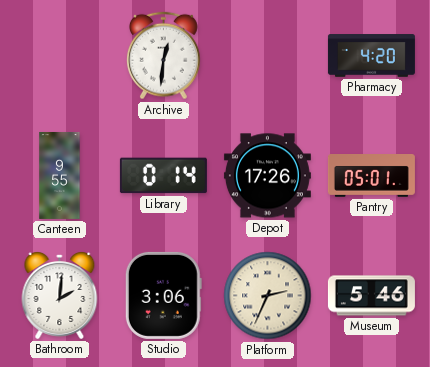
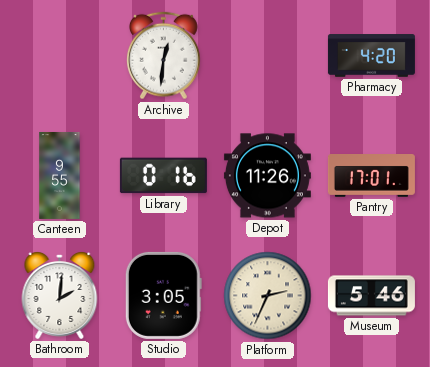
Library: 0:14 -> 0:16
Depot: 17:26 -> 11:26
Pantry: 05:01 -> 17:01
Studio: 3:06 -> 3:05
